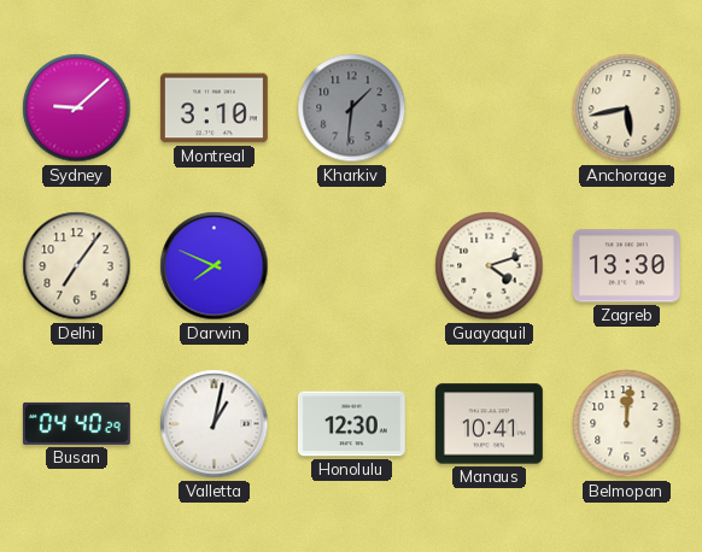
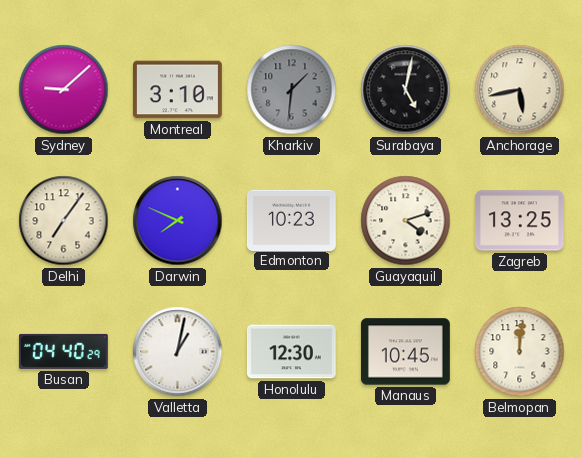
Surabaya: none -> 5:02
Edmonton: none -> 10:23
Zagreb: 13:30 -> 13:25
Manaus: 10:41 -> 10:45
